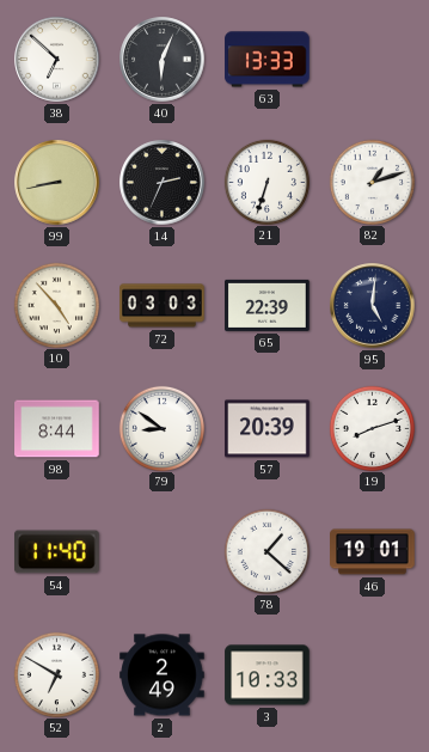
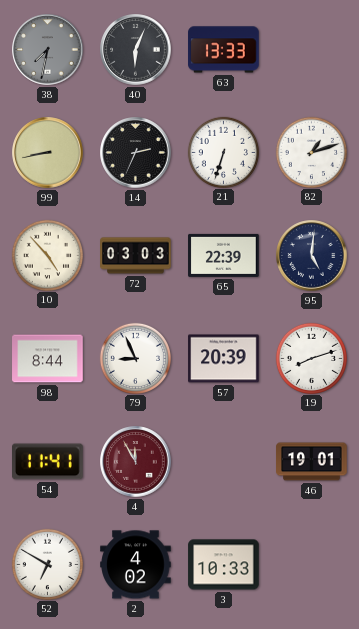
38: 6:52 -> 7:32
38 dial: white -> grey
79: 8:51 -> 8:56
54: 11:40 -> 11:41
4: none -> 11:55
78: 1:22 -> none
2: 2:49 -> 4:02
